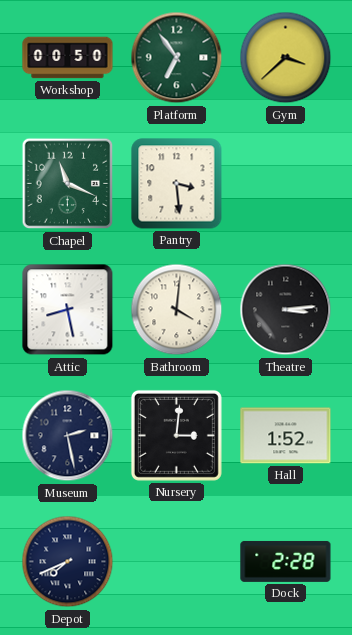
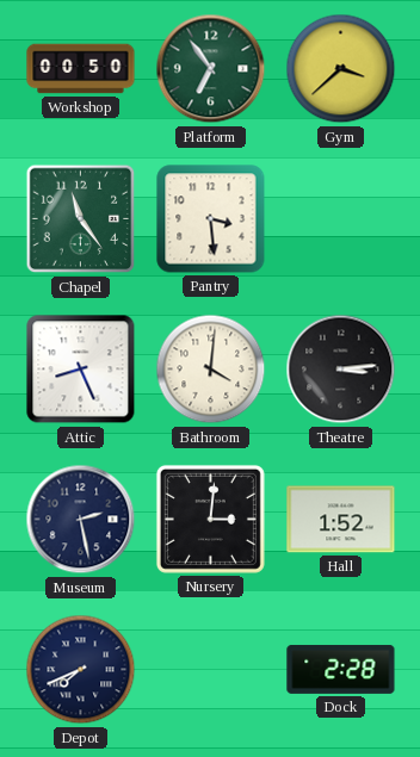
Chapel: 11:19 -> 11:24
Attic: 8:28 -> 8:26
